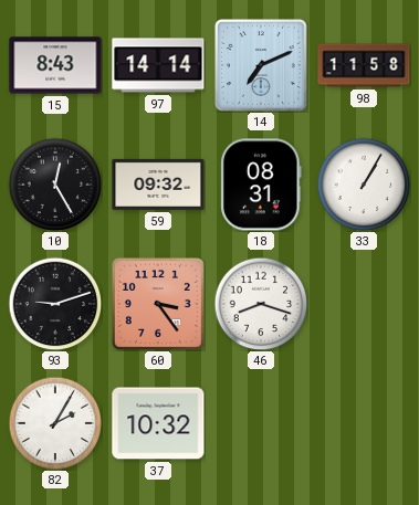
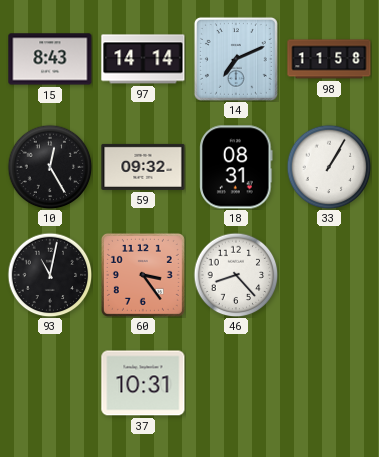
93: 9:12 -> 11:02
46: 8:18 -> 8:23
82: 2:05 -> none
37: 10:32 -> 10:31
